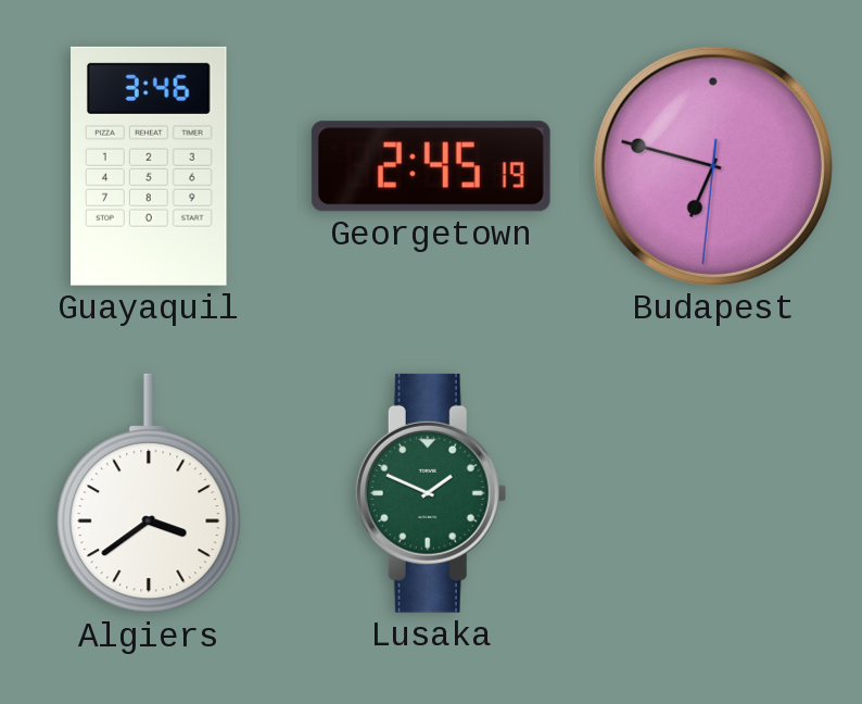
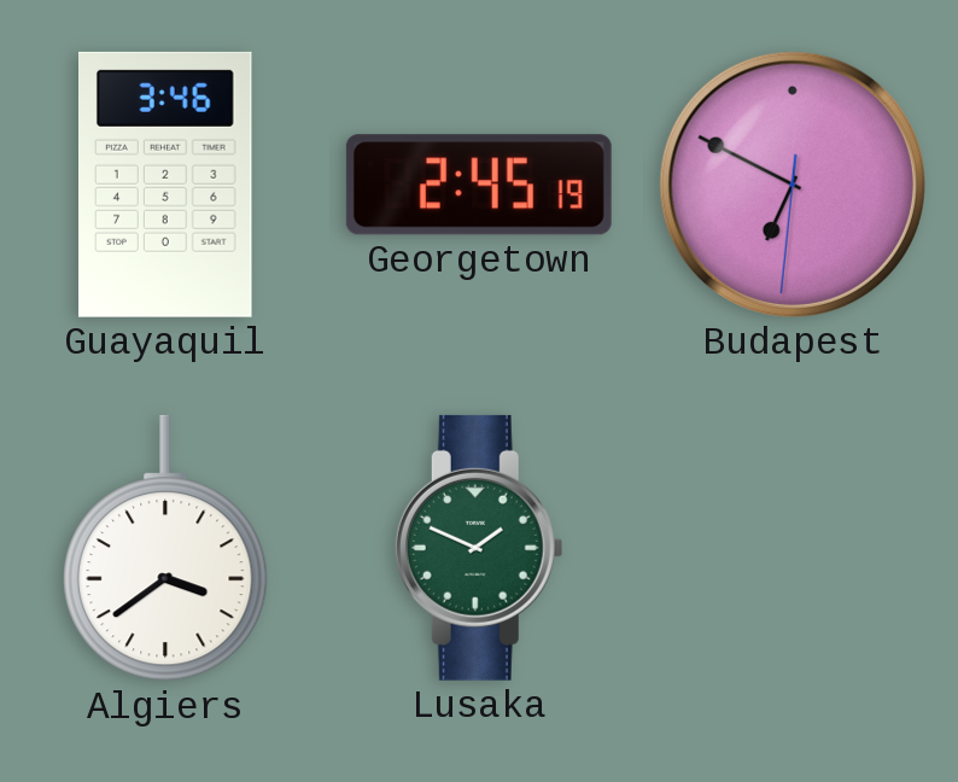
Budapest: 6:47 -> 6:49
